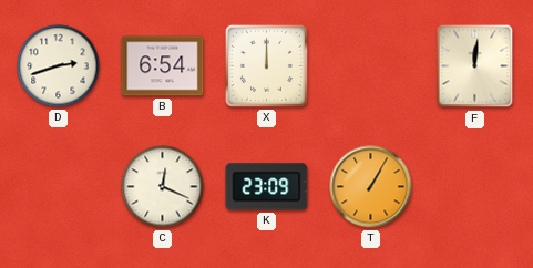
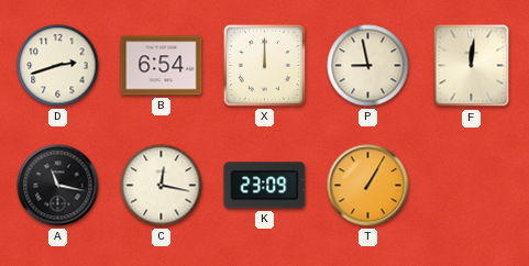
P: none -> 8:58
A: none -> 11:17
C: 12:19 -> 12:17
